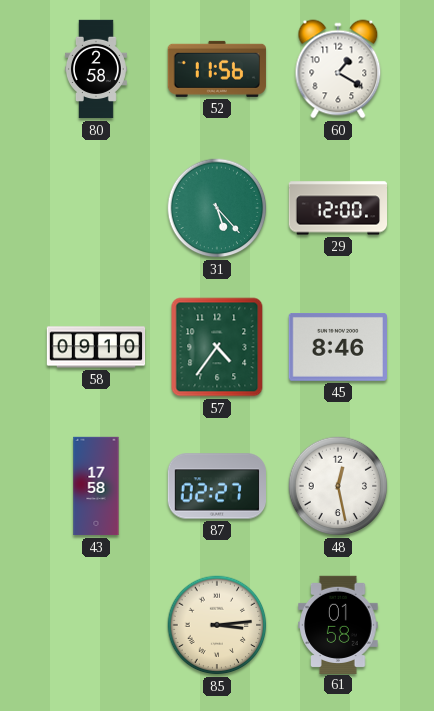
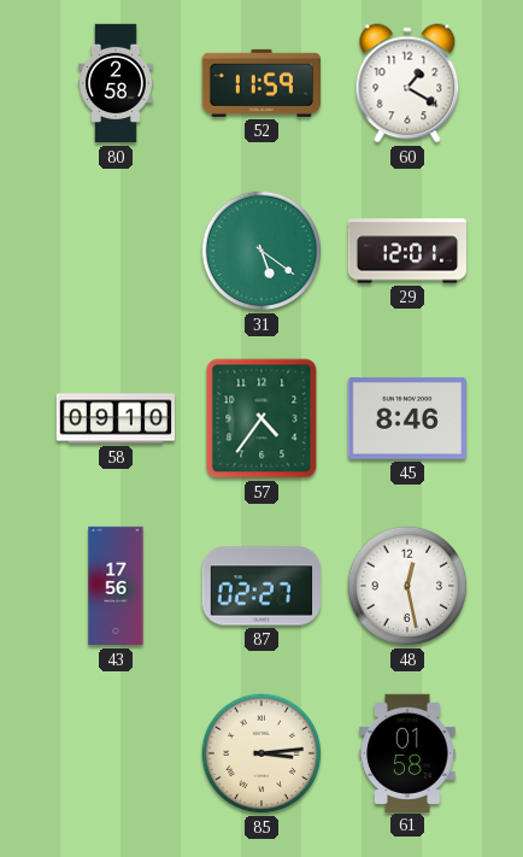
52: 11:56 -> 11:59
31: 5:23 -> 5:21
29: 12:00 -> 12:01
43: 17:58 -> 17:56
